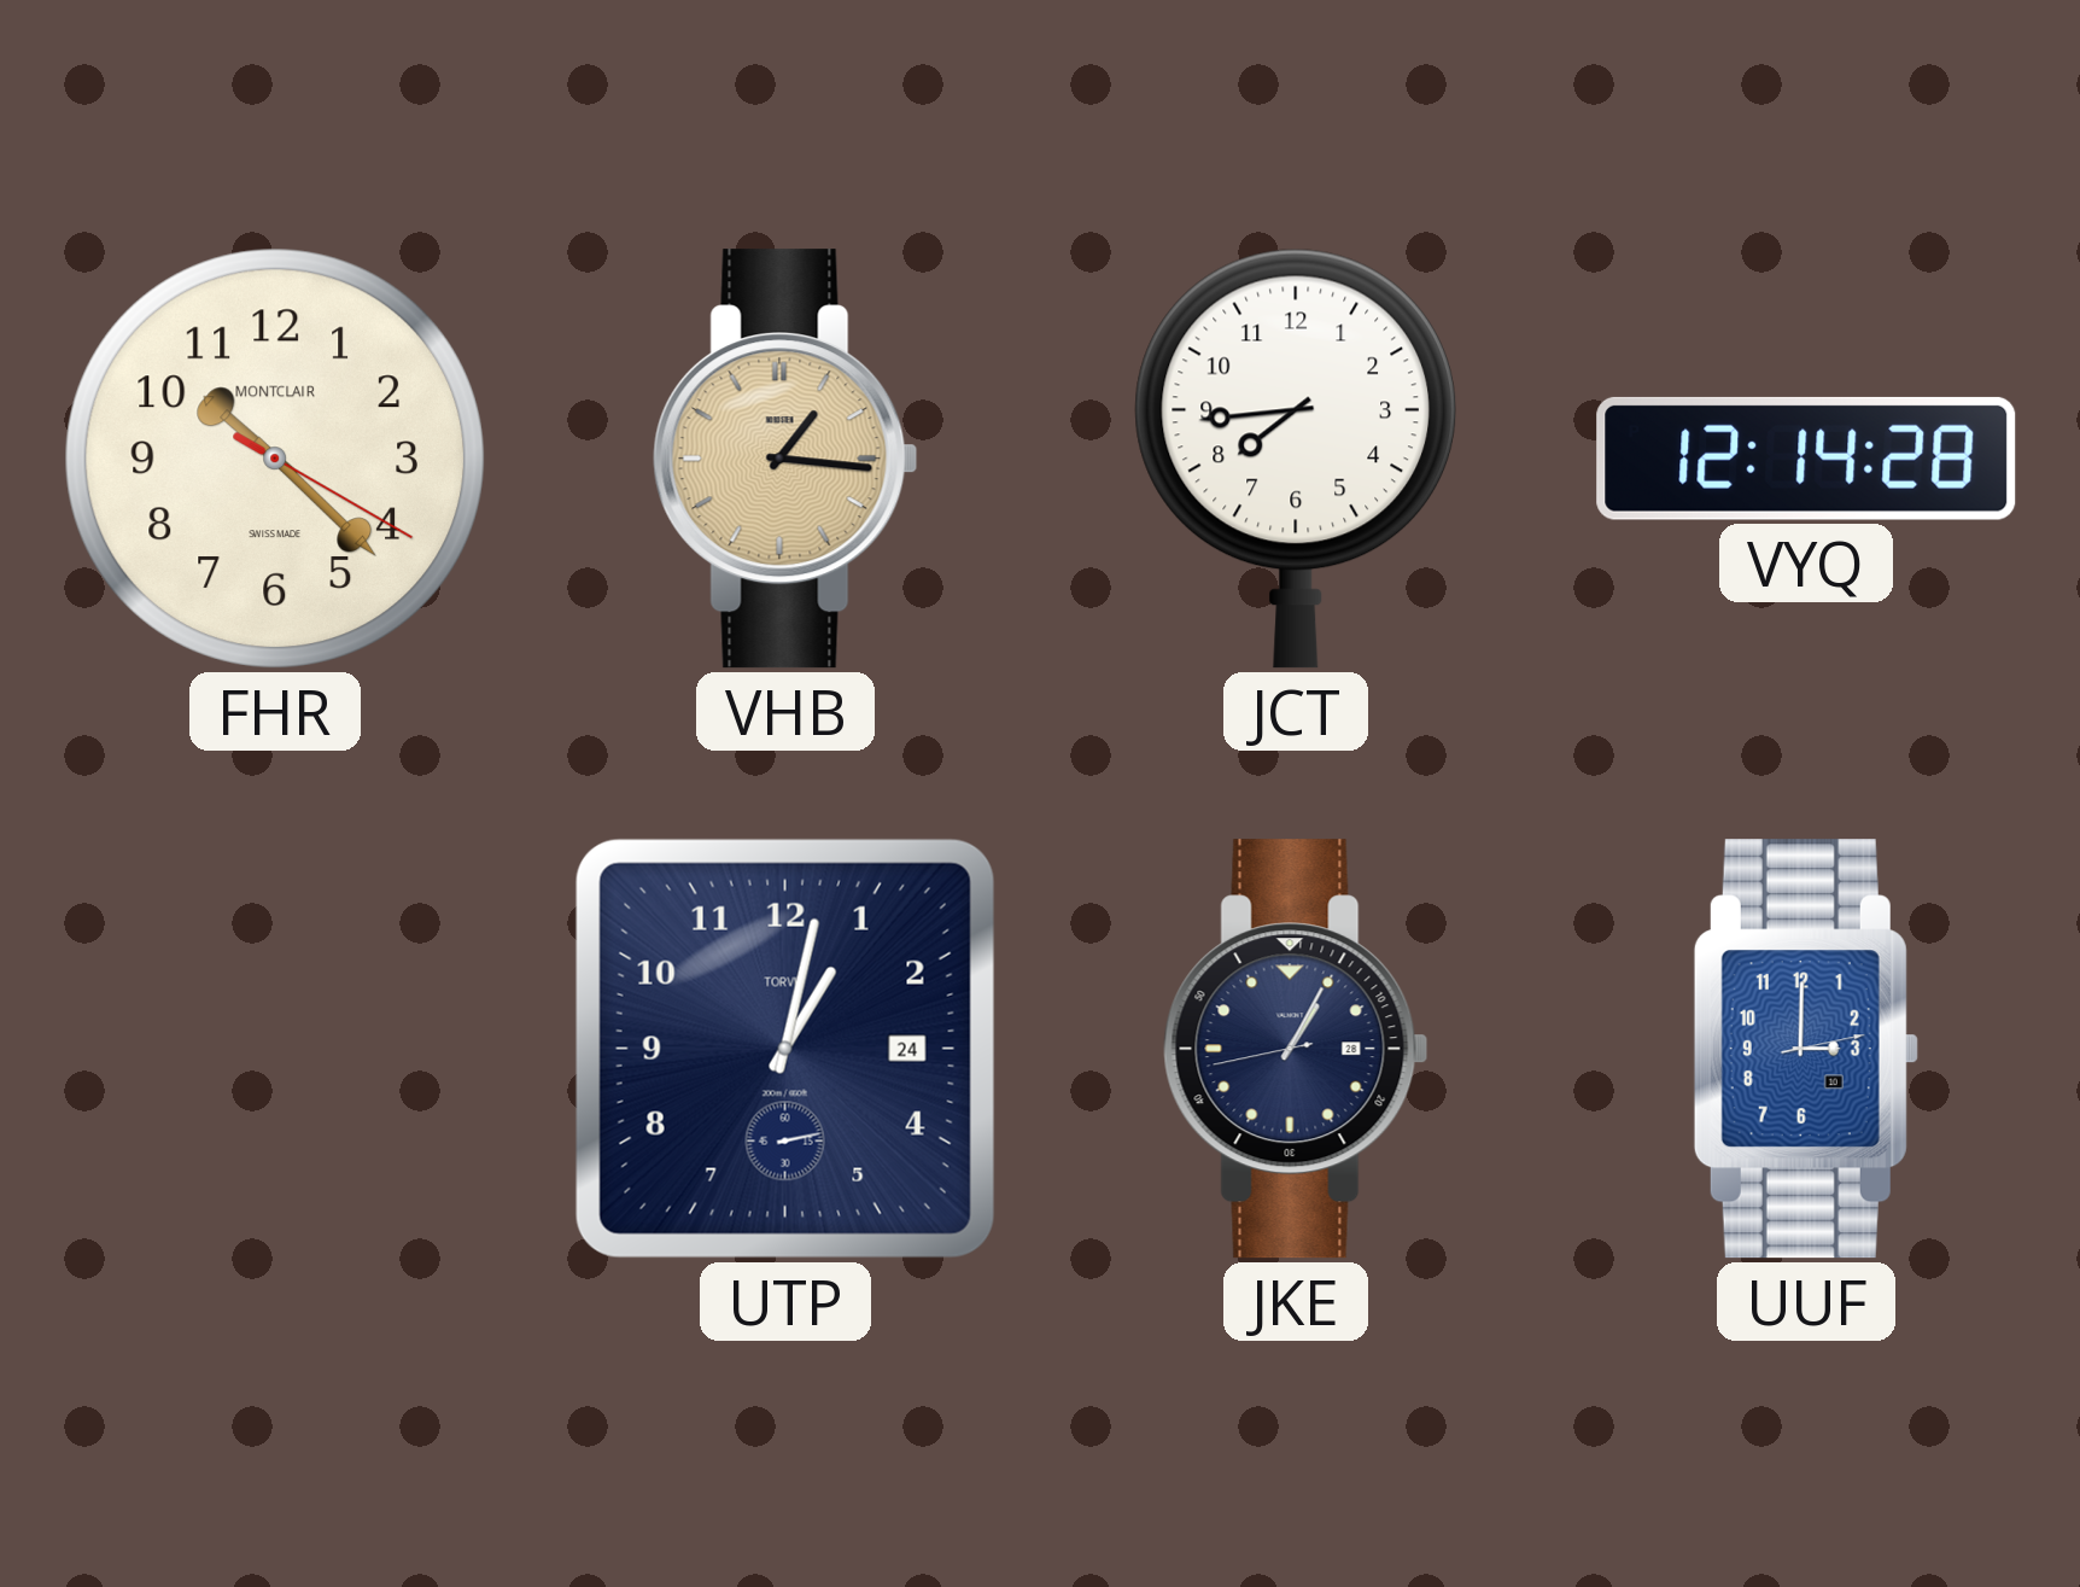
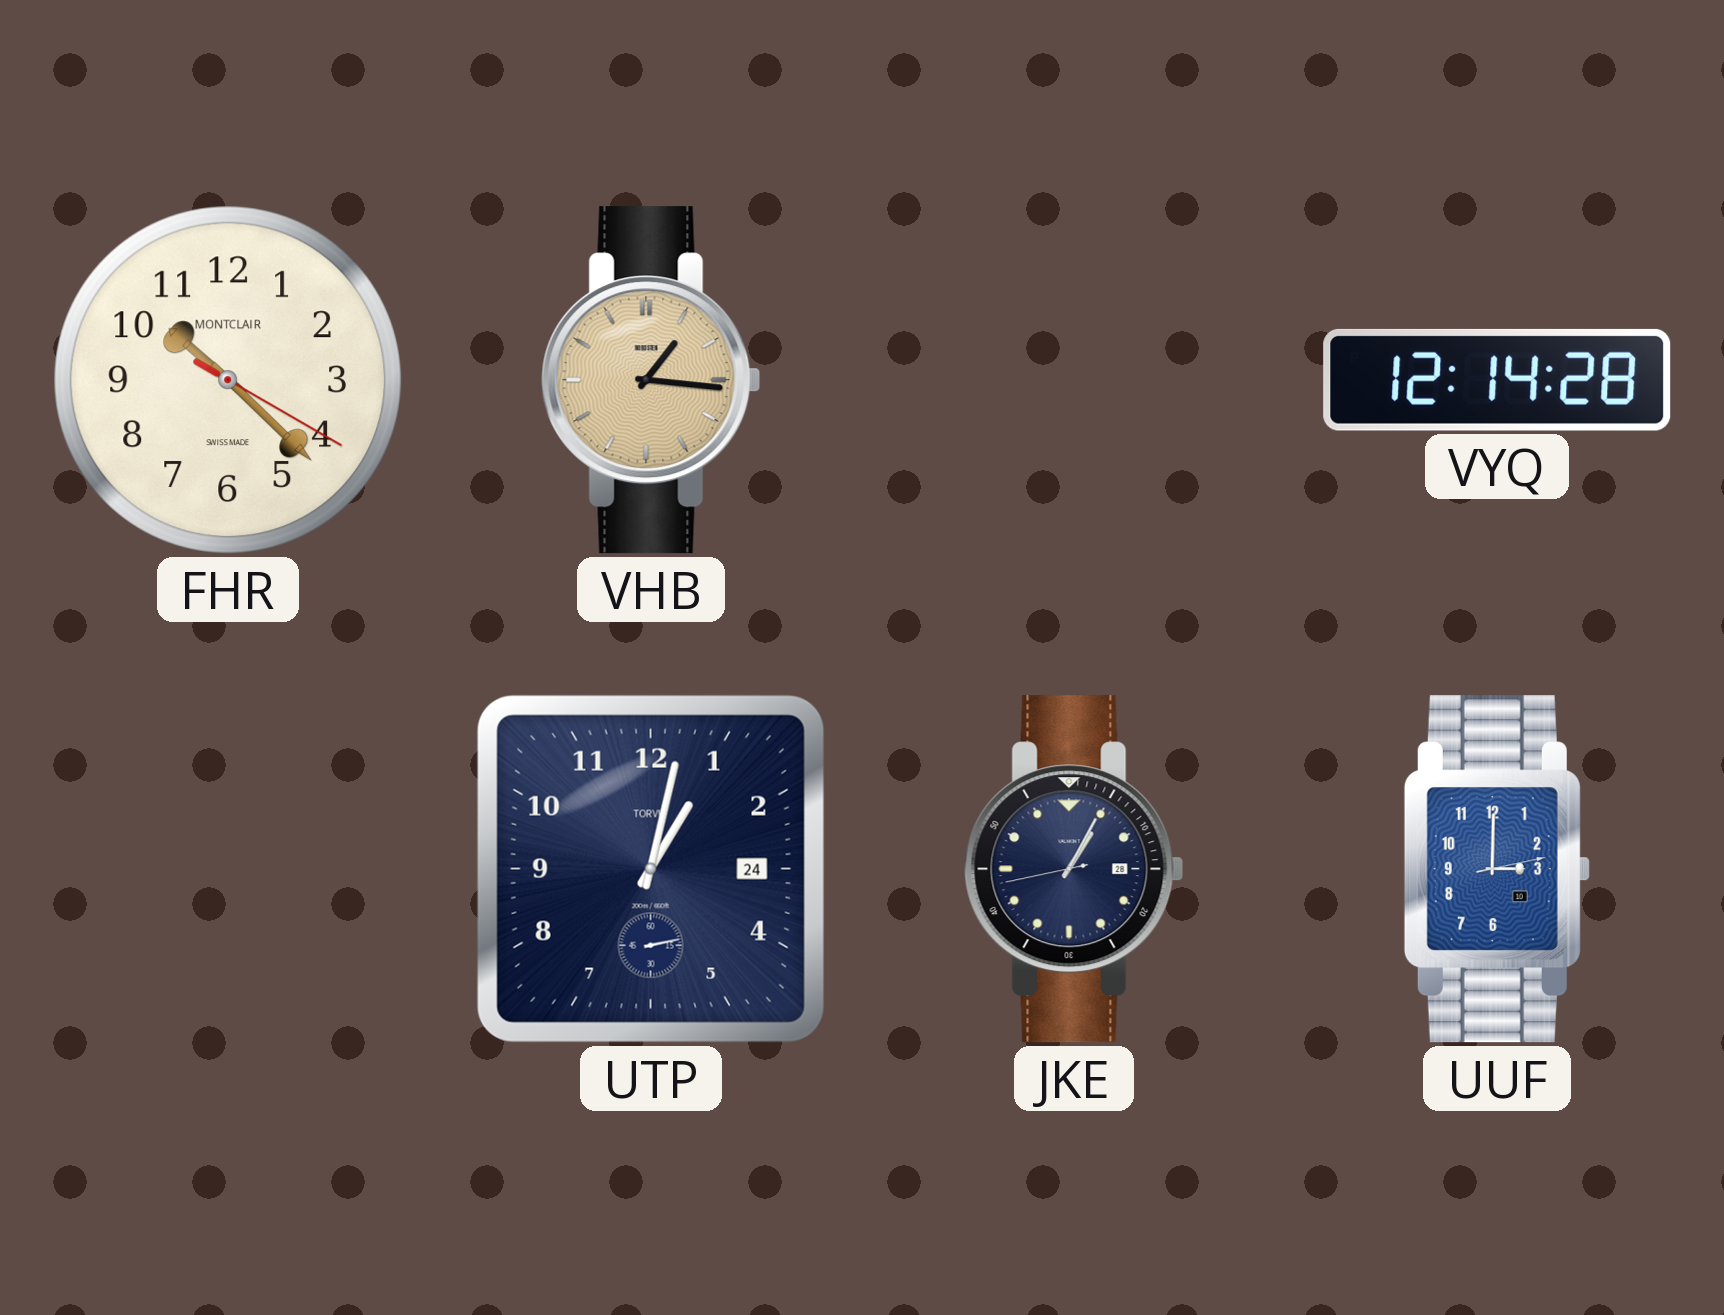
JCT: 7:44 -> none
